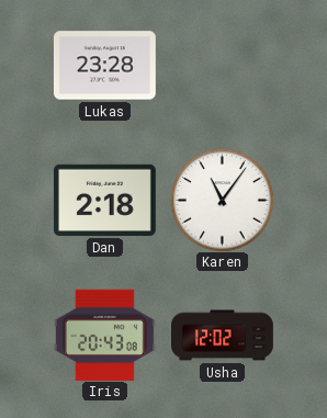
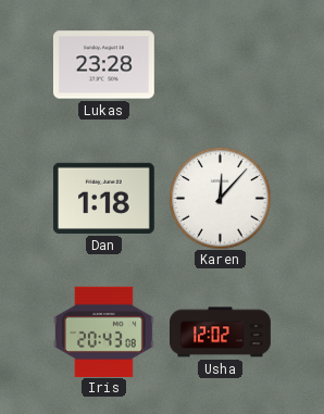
Dan: 2:18 -> 1:18
Karen: 11:06 -> 12:07
